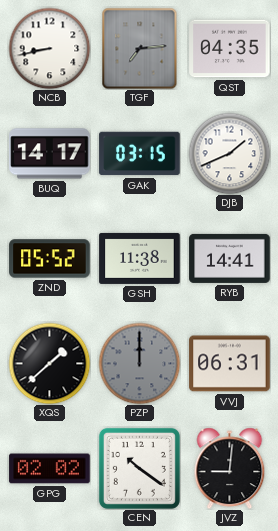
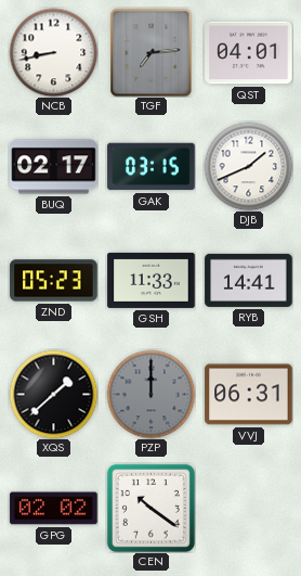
QST: 04:35 -> 04:01
BUQ: 14:17 -> 02:17
ZND: 05:52 -> 05:23
GSH: 11:38 -> 11:33
JVZ: 9:01 -> none
